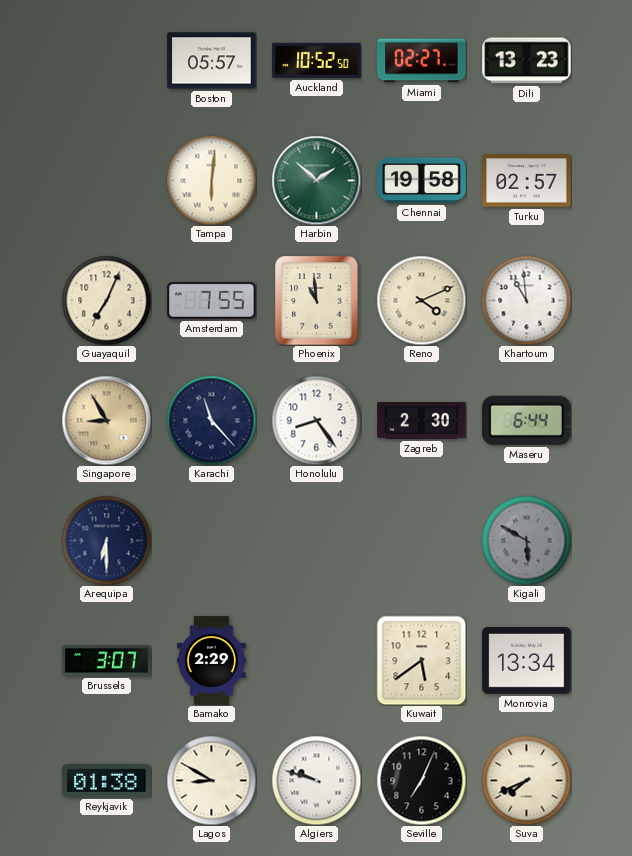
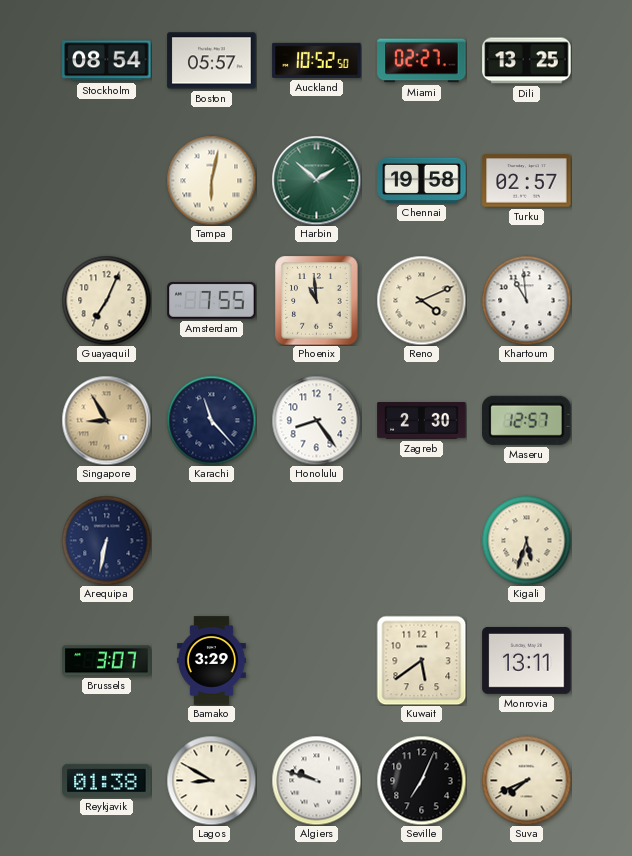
Stockholm: none -> 08:54
Dili: 13:23 -> 13:25
Tampa: 6:01 -> 6:02
Maseru: 6:44 -> 12:57
Arequipa: 6:30 -> 6:32
Kigali: 5:50 -> 5:33
Kigali dial: grey -> cream
Bamako: 2:29 -> 3:29
Monrovia: 13:34 -> 13:11
